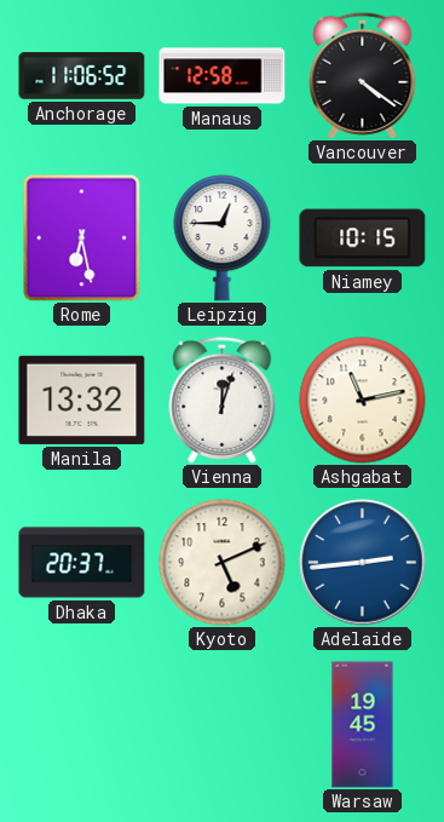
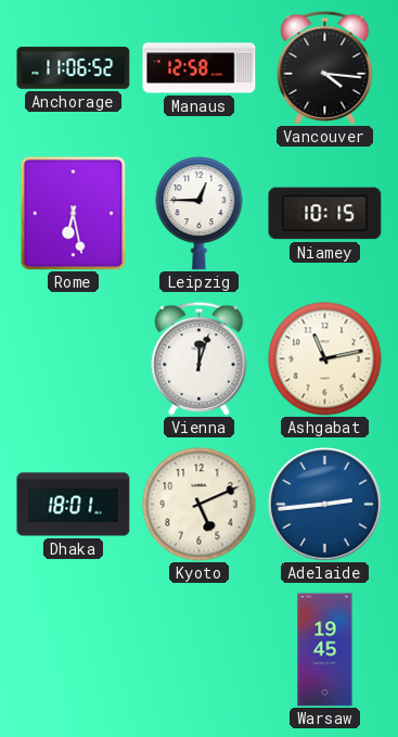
Vancouver: 4:21 -> 4:16
Manila: 13:32 -> none
Dhaka: 20:37 -> 18:01
